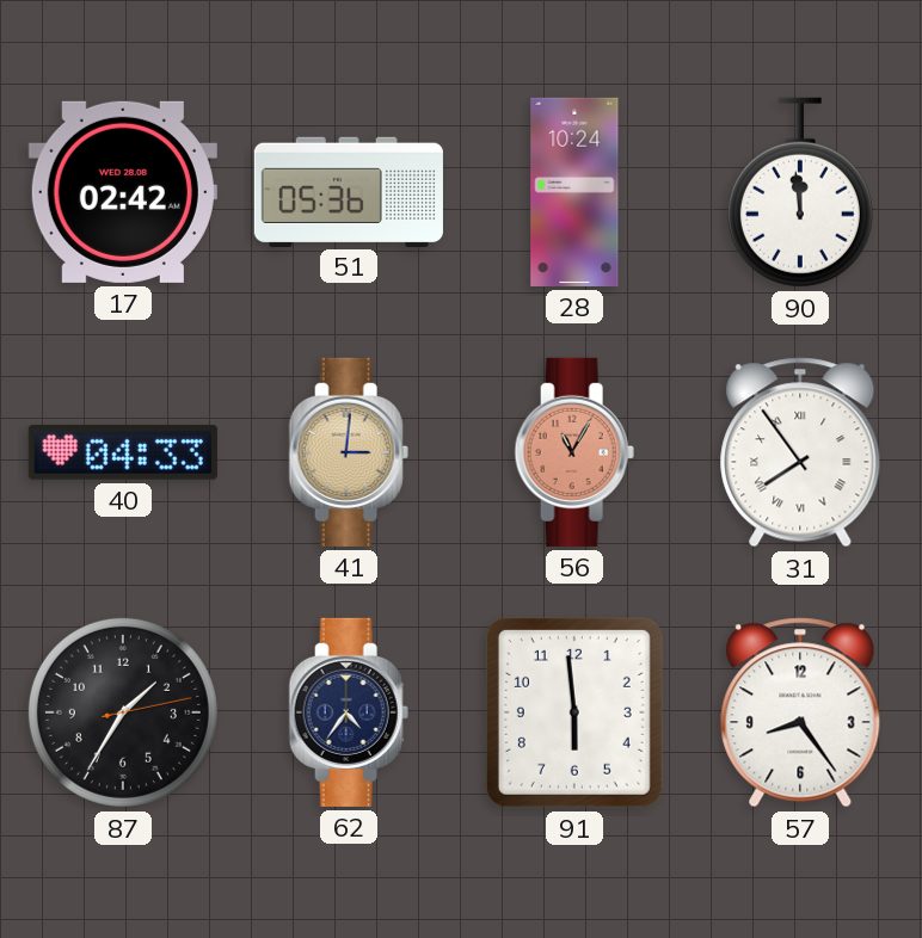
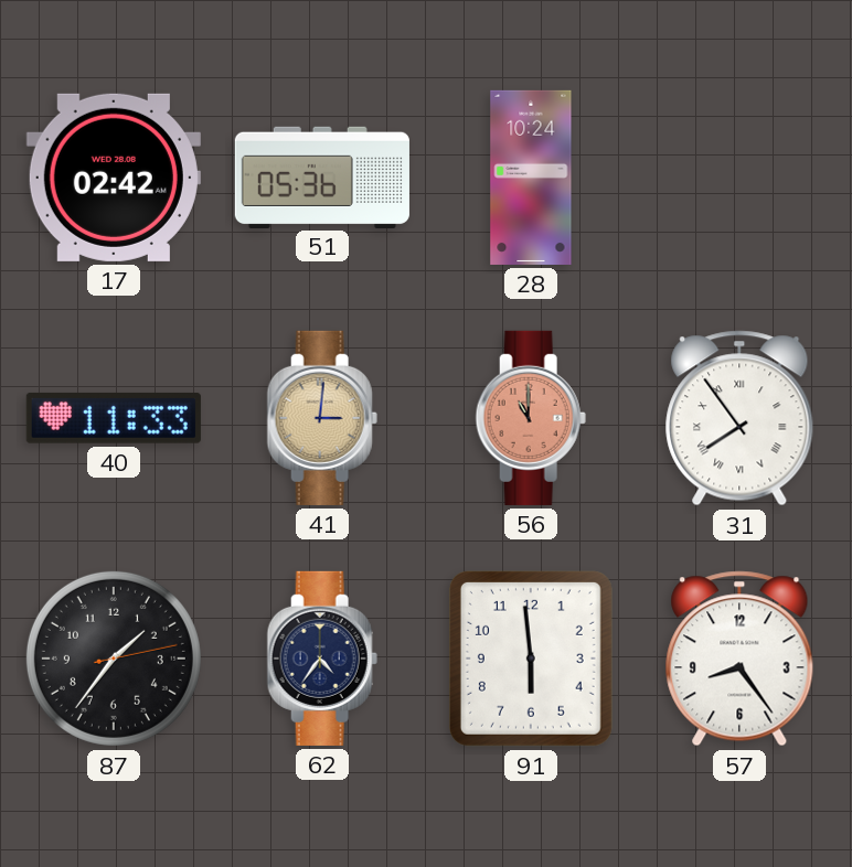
90: 11:59 -> none
40: 04:33 -> 11:33
56: 11:05 -> 11:00
87: 1:35 -> 1:36
